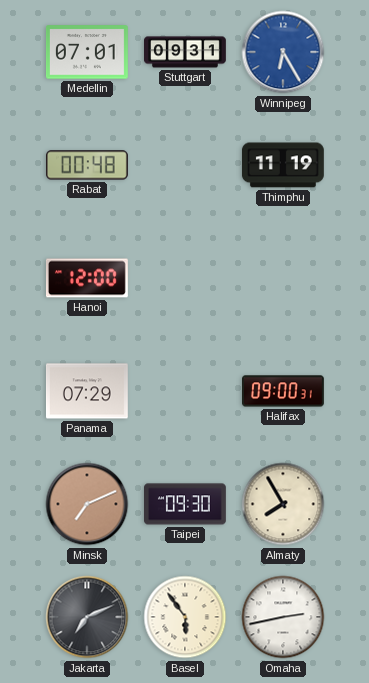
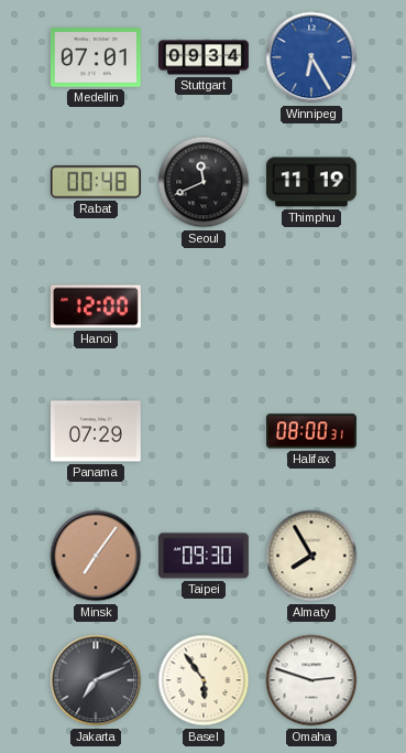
Stuttgart: 09:31 -> 09:34
Seoul: none -> 11:41
Halifax: 09:00 -> 08:00
Minsk: 7:11 -> 7:06
Omaha: 2:43 -> 2:48
